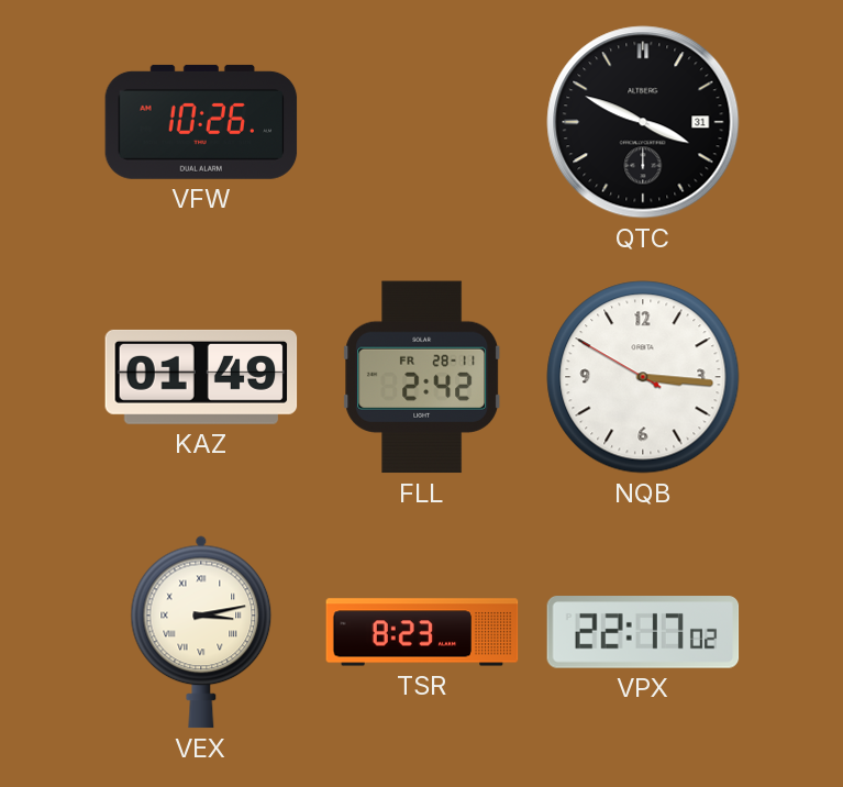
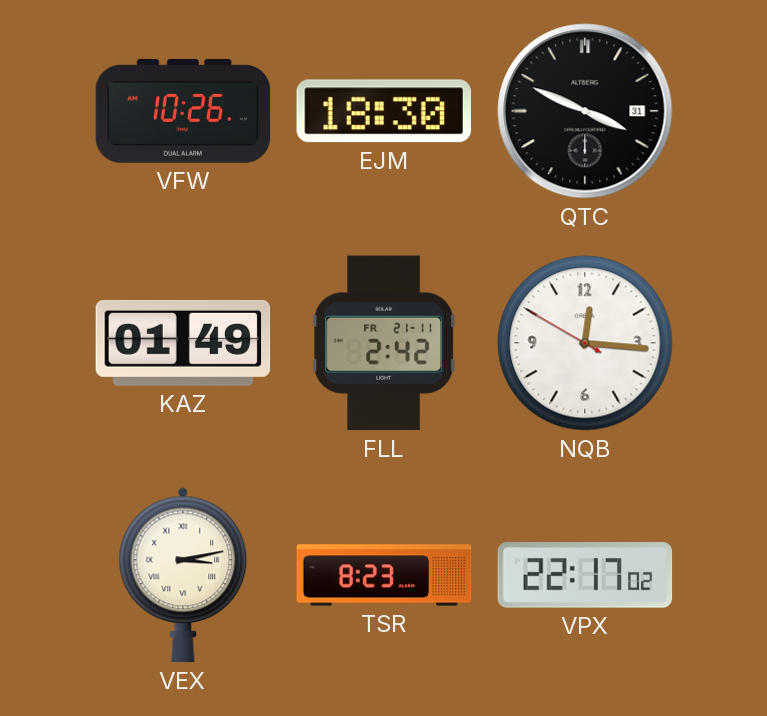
EJM: none -> 18:30
FLL date: FR 28-11 -> FR 21-11
NQB: 3:15 -> 12:15
